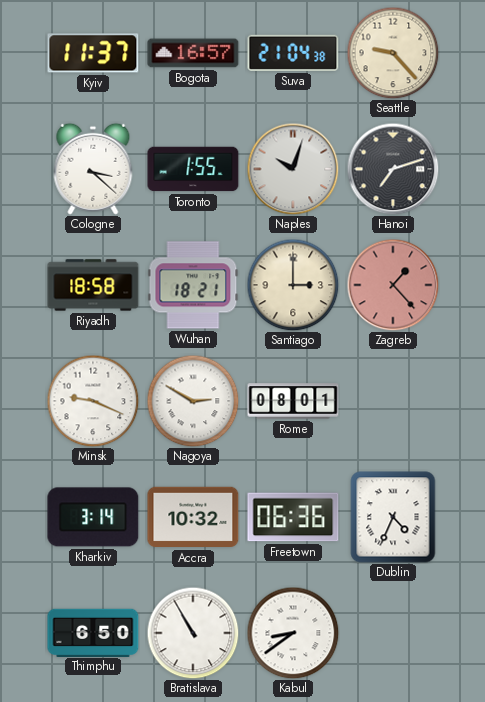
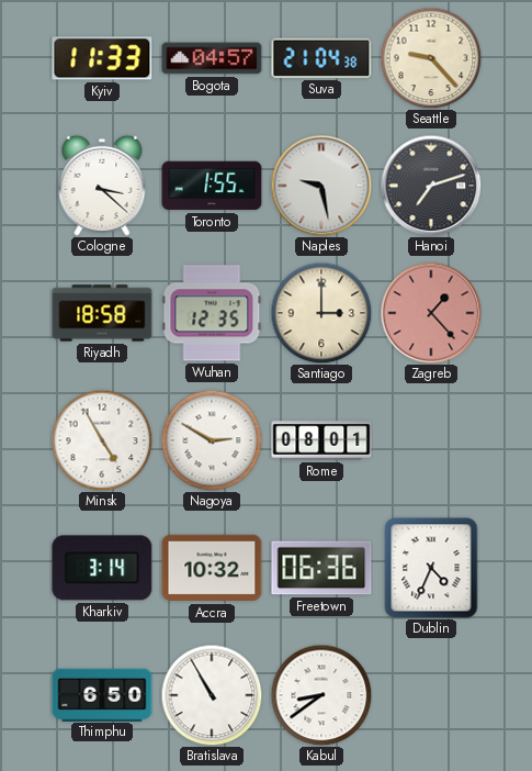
Kyiv: 11:37 -> 11:33
Bogota: 16:57 -> 04:57
Naples: 10:03 -> 9:28
Wuhan: 18:21 -> 12:35
Minsk: 9:19 -> 4:55
